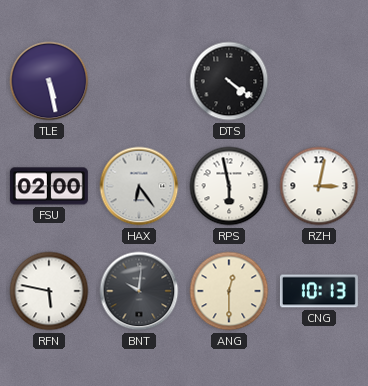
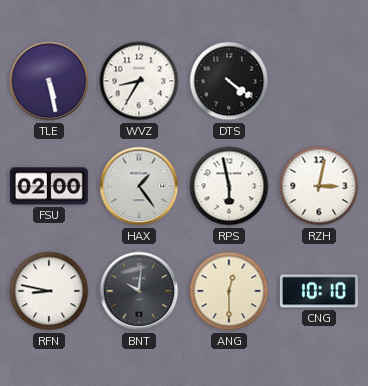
WVZ: none -> 8:35
HAX: 6:24 -> 1:24
RFN: 5:47 -> 8:47
CNG: 10:13 -> 10:10
